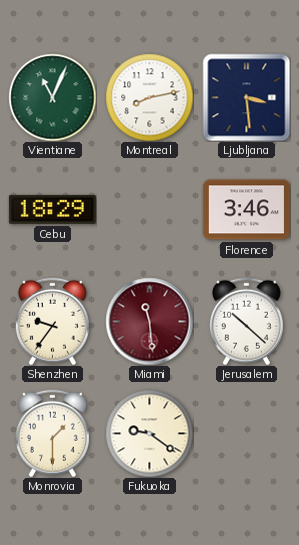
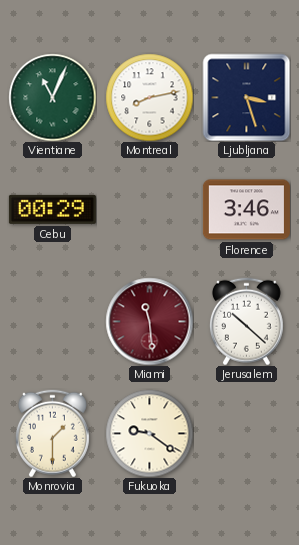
Ljubljana: 3:29 -> 3:27
Cebu: 18:29 -> 00:29
Shenzhen: 9:36 -> none
